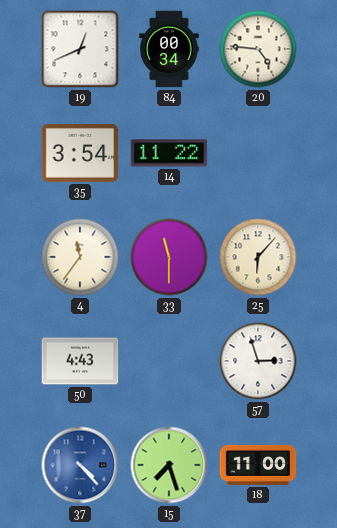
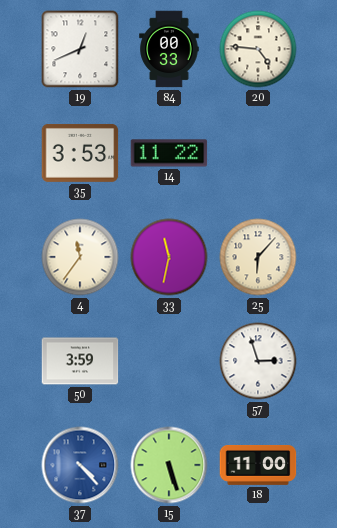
84: 00:34 -> 00:33
35: 3:54 -> 3:53
33: 11:30 -> 11:32
50: 4:43 -> 3:59
15: 7:27 -> 5:27
